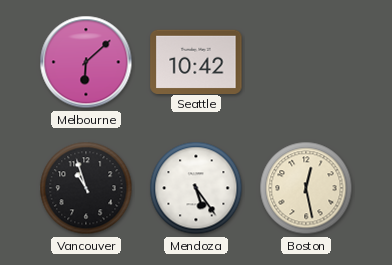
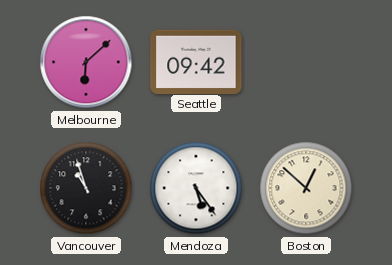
Seattle: 10:42 -> 09:42
Boston: 12:28 -> 12:52
